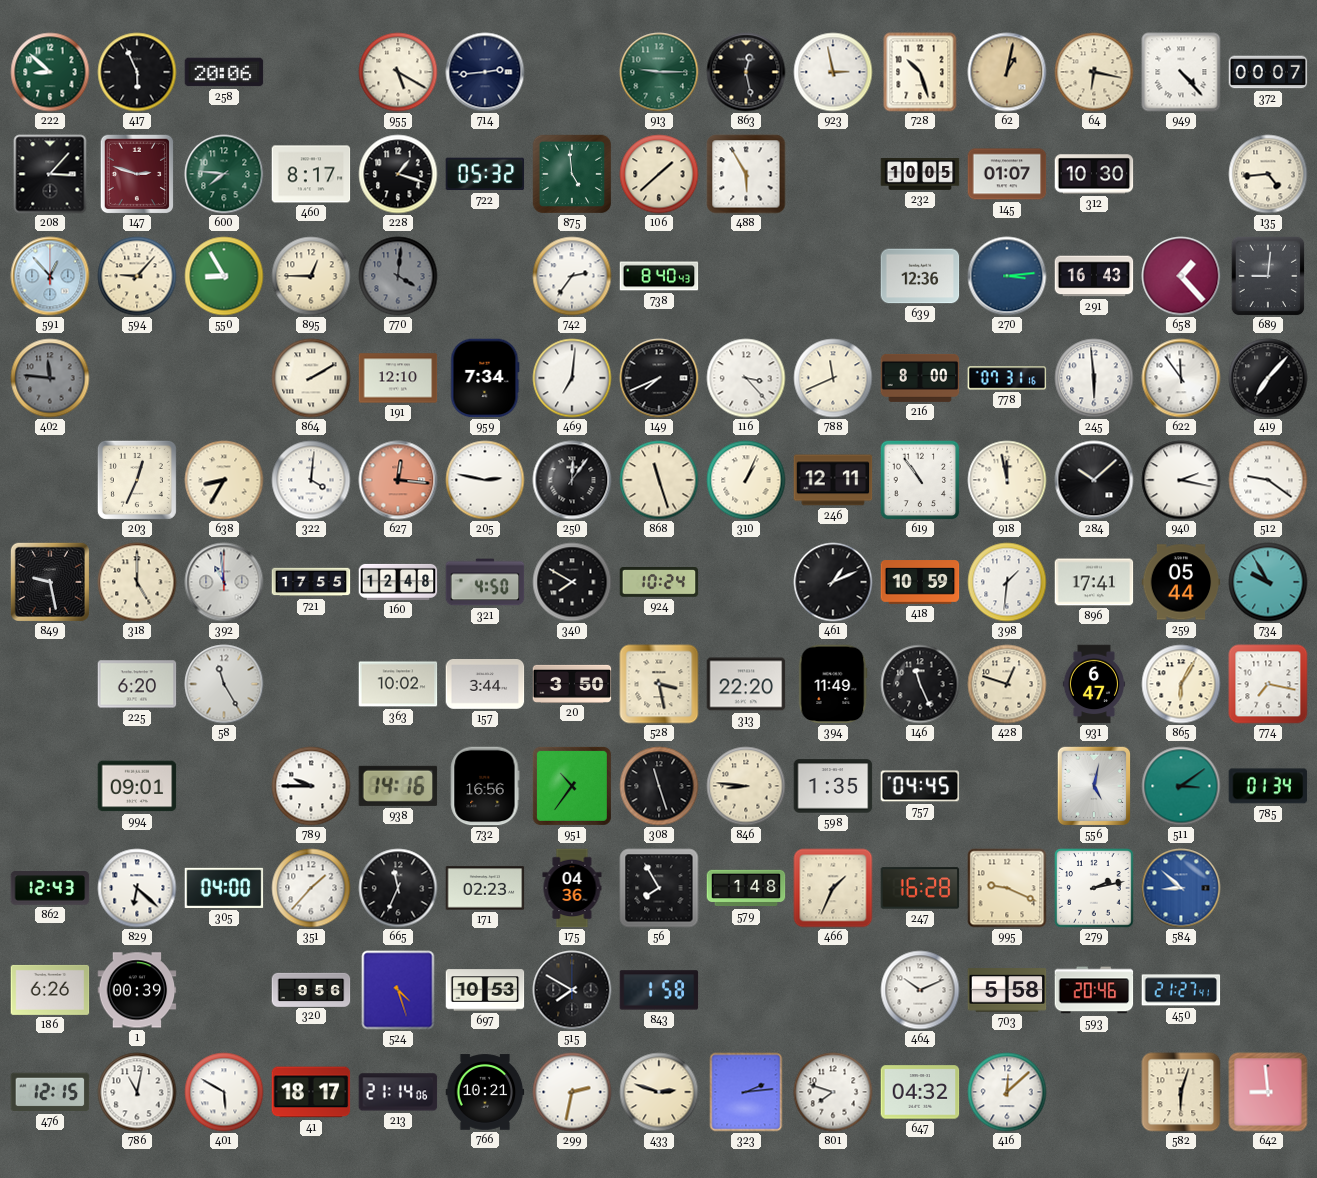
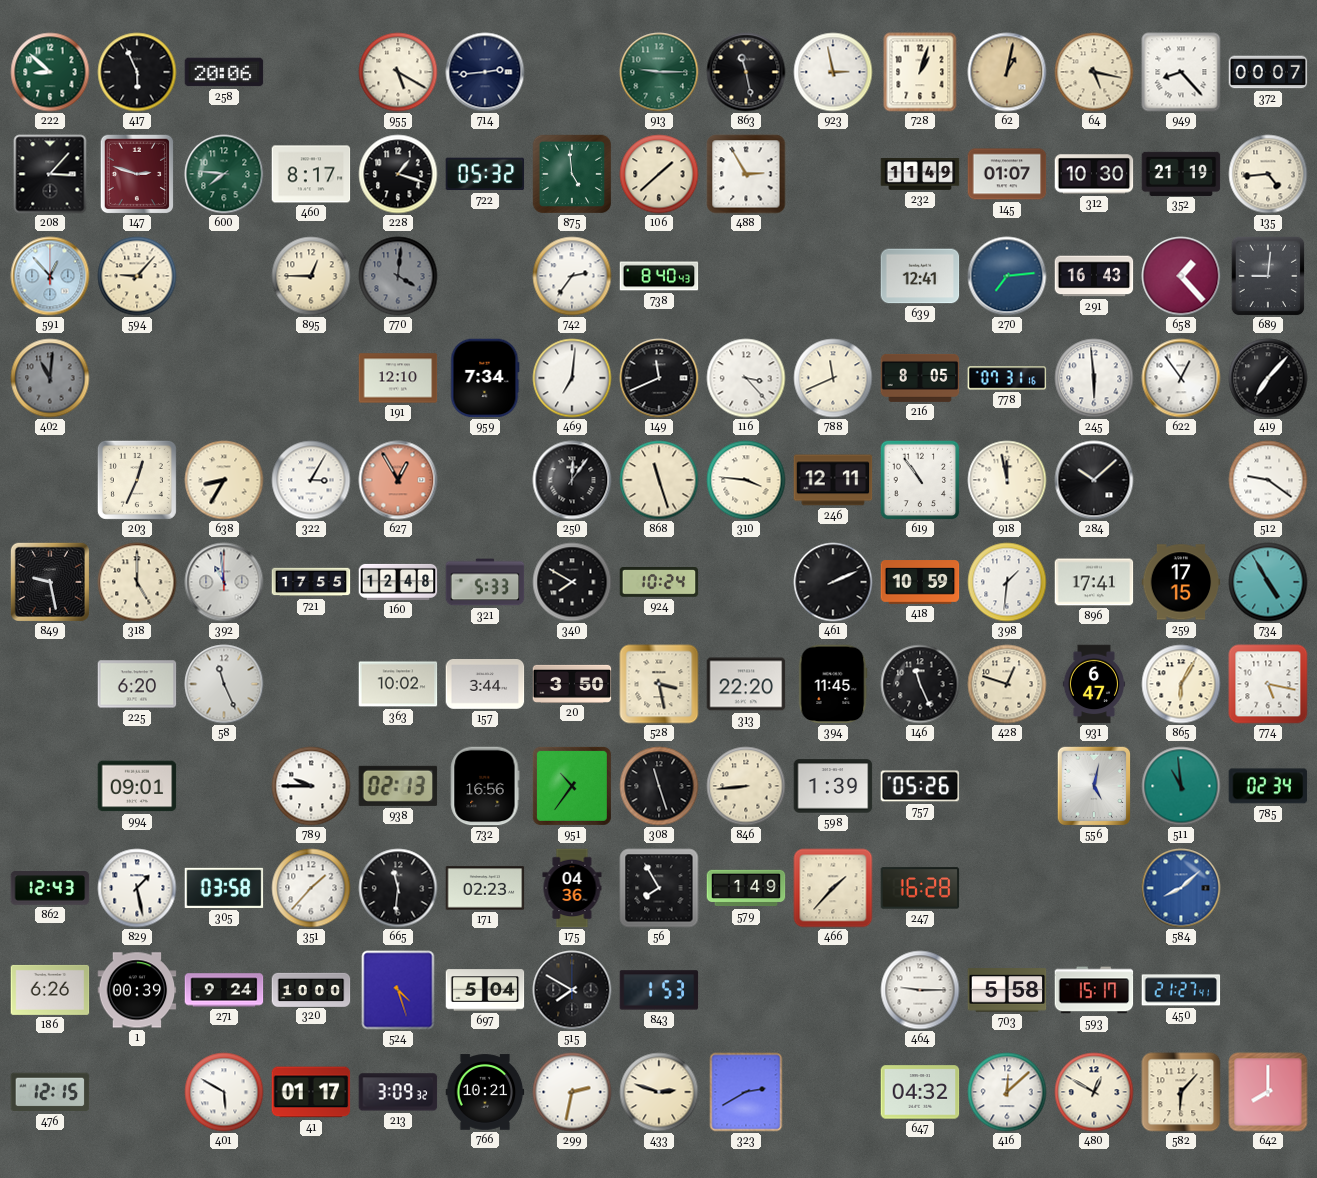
863: 12:28 -> 11:28
728: 10:27 -> 1:03
64: 6:17 -> 5:17
949: 4:23 -> 8:23
488: 5:55 -> 2:55
232: 10:05 -> 11:49
352: none -> 21:19
550: 8:55 -> none
639: 12:36 -> 12:41
270: 3:14 -> 7:14
402: 11:46 -> 11:01
864: 2:10 -> none
149: 7:41 -> 11:41
216: 8:00 -> 8:05
622: 11:54 -> 12:54
322: 4:01 -> 3:05
627: 12:16 -> 12:55
205: 2:47 -> none
310: 1:04 -> 3:46
940: 2:17 -> none
321: 4:50 -> 5:33
461: 1:11 -> 2:11
259: 05:44 -> 17:15
734: 9:55 -> 4:55
58: 11:25 -> 11:26
394: 11:49 -> 11:45
774: 7:17 -> 5:17
938: 14:16 -> 02:13
846: 8:46 -> 8:44
598: 1:35 -> 1:39
757: 04:45 -> 05:26
511: 3:09 -> 10:59
785: 01:34 -> 02:34
829: 6:22 -> 1:28
305: 04:00 -> 03:58
665: 11:34 -> 11:31
579: 1:48 -> 1:49
466: 1:34 -> 1:37
995: 9:19 -> none
279: 2:13 -> none
584: 8:52 -> 8:08
271: none -> 9:24
320: 9:56 -> 10:00
697: 10:53 -> 5:04
843: 1:58 -> 1:53
464: 10:11 -> 9:15
593: 20:46 -> 15:17
786: 11:02 -> none
41: 18:17 -> 01:17
213: 21:14 -> 3:09
323: 2:14 -> 2:40
801: 7:48 -> none
480: none -> 12:50
582: 6:03 -> 6:07
642: 8:59 -> 8:00
